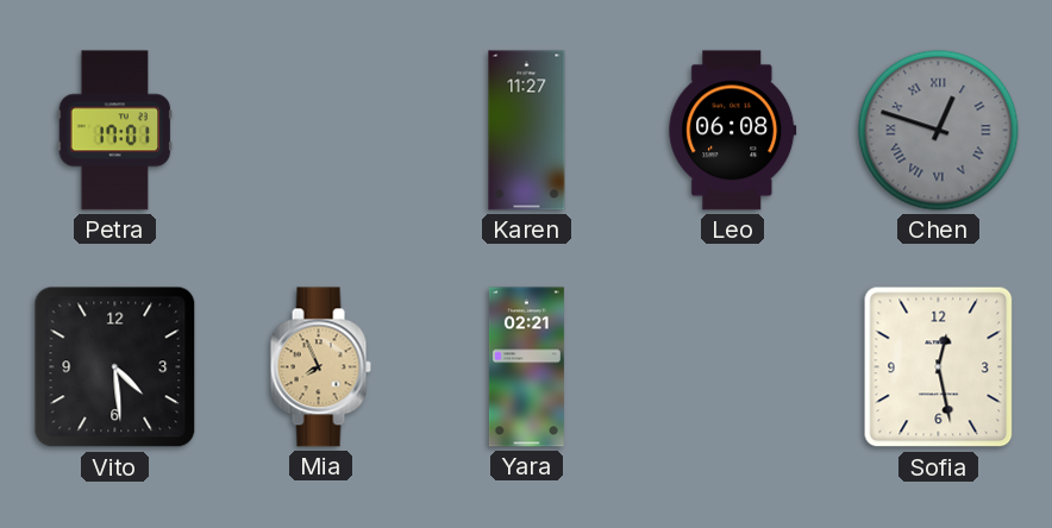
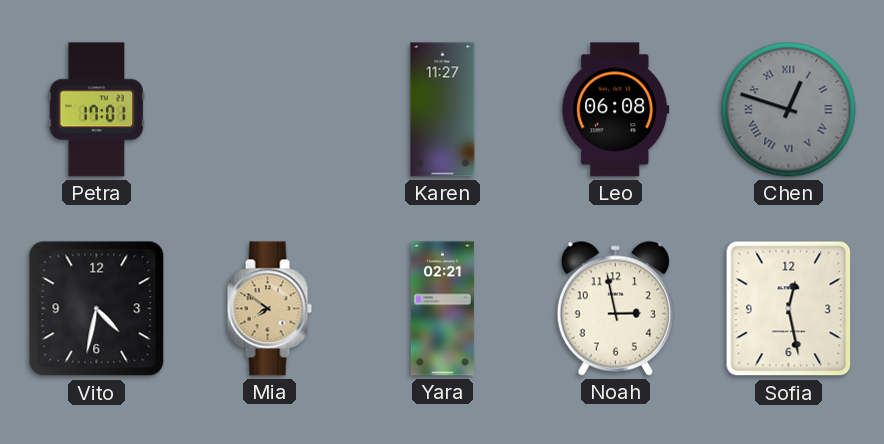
Vito: 4:29 -> 4:32
Mia: 7:56 -> 7:51
Noah: none -> 2:58
